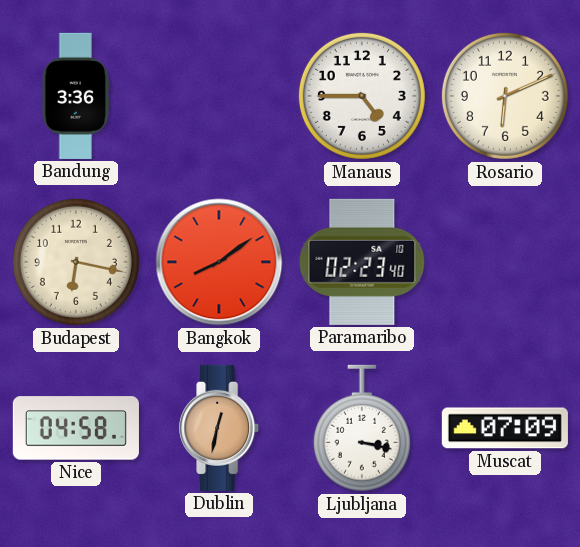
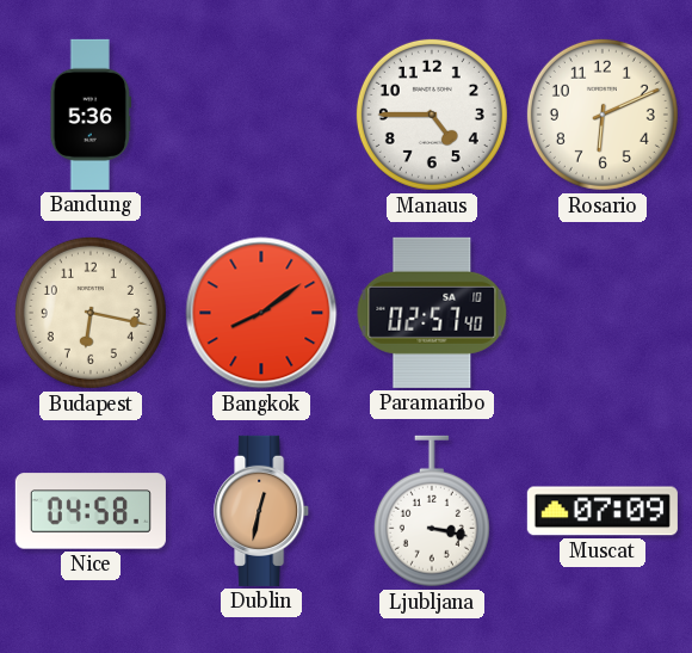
Bandung: 3:36 -> 5:36
Paramaribo: 02:23 -> 02:57
